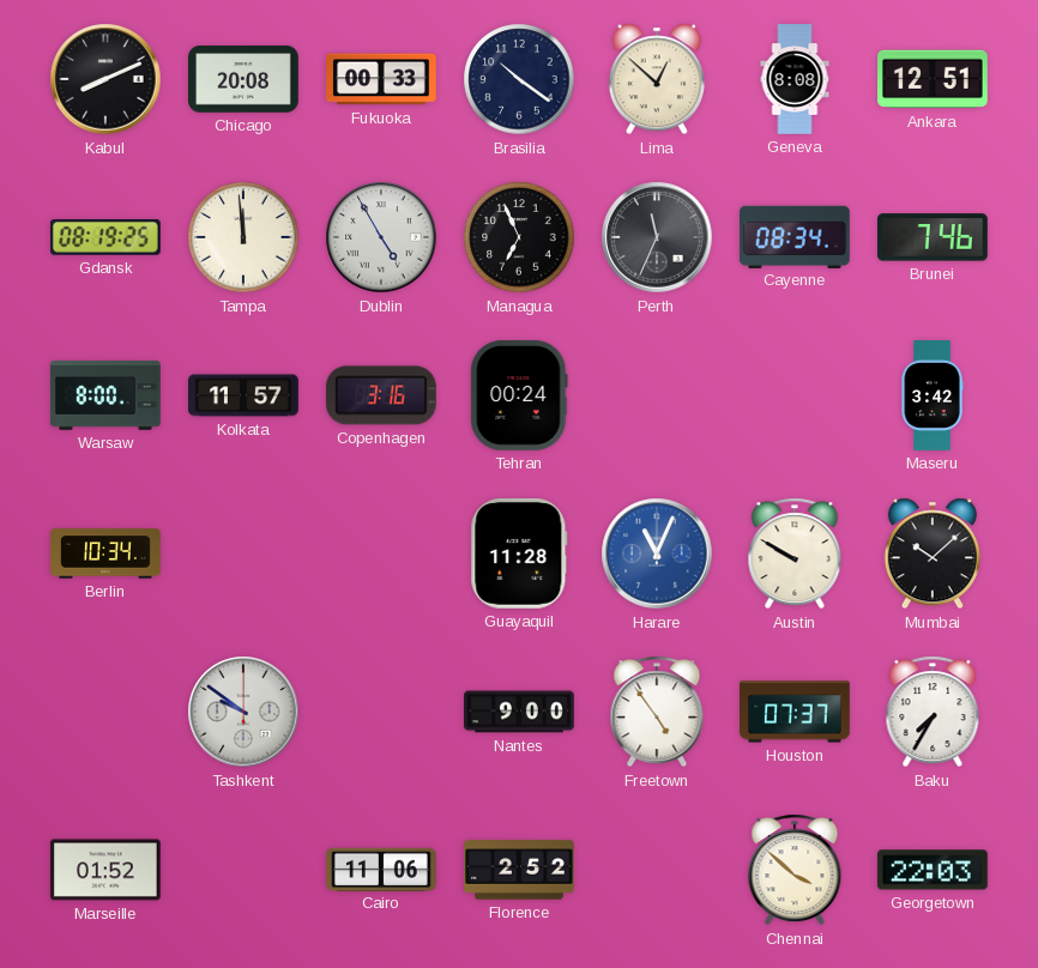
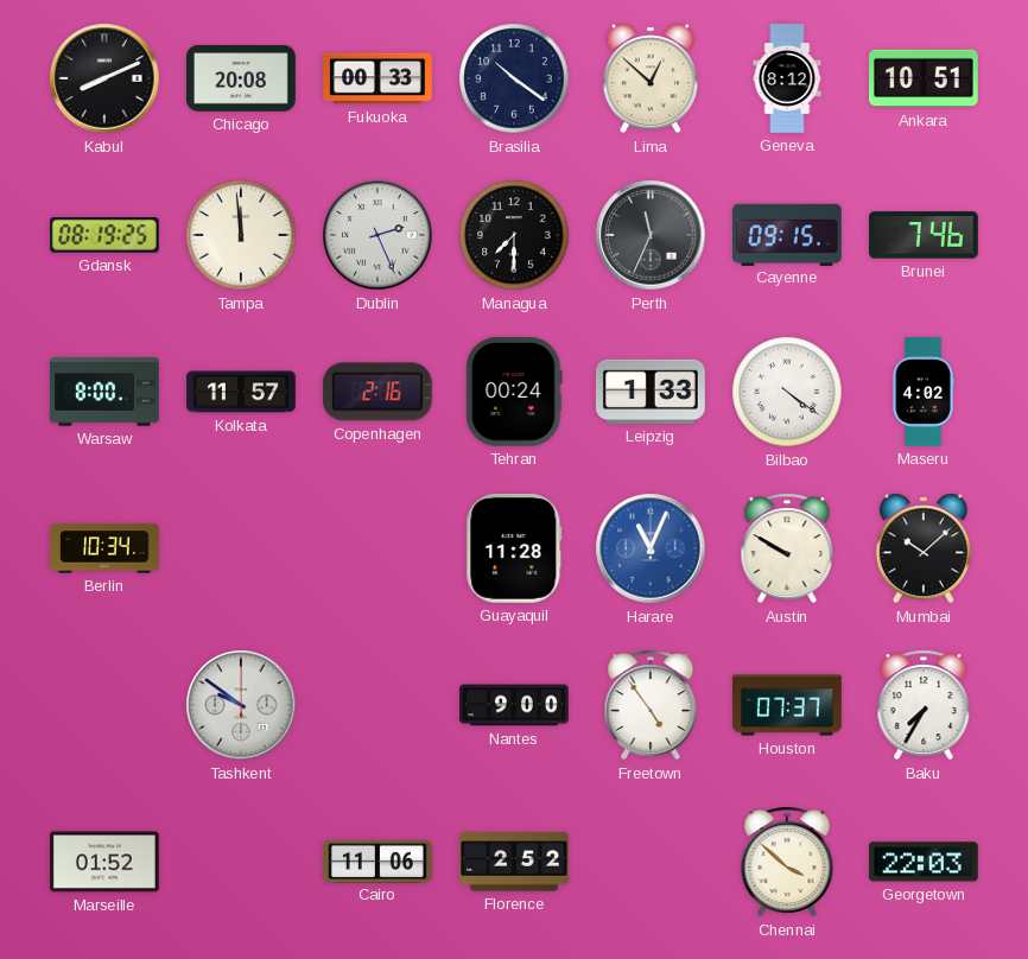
Geneva: 8:08 -> 8:12
Ankara: 12:51 -> 10:51
Dublin: 4:55 -> 2:26
Managua: 6:56 -> 7:30
Cayenne: 08:34 -> 09:15
Copenhagen: 3:16 -> 2:16
Leipzig: none -> 1:33
Bilbao: none -> 4:21
Maseru: 3:42 -> 4:02
